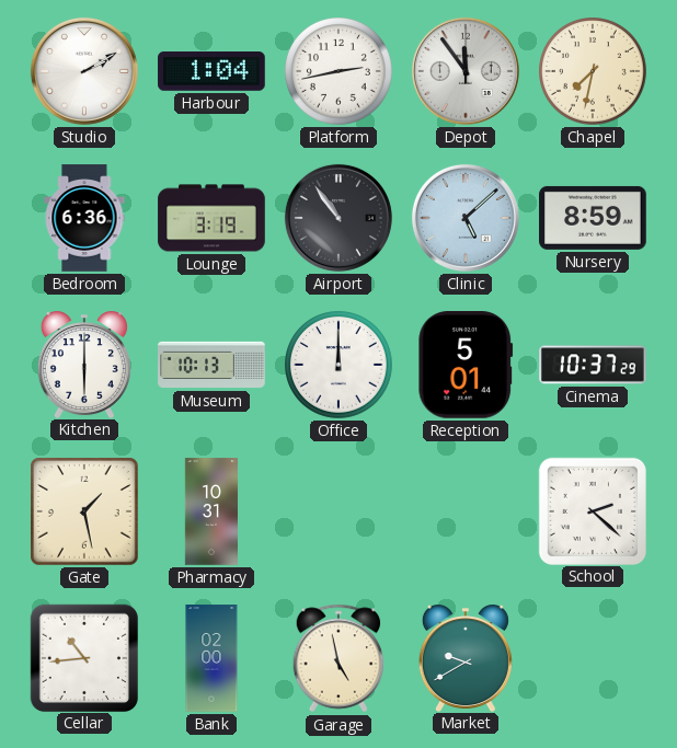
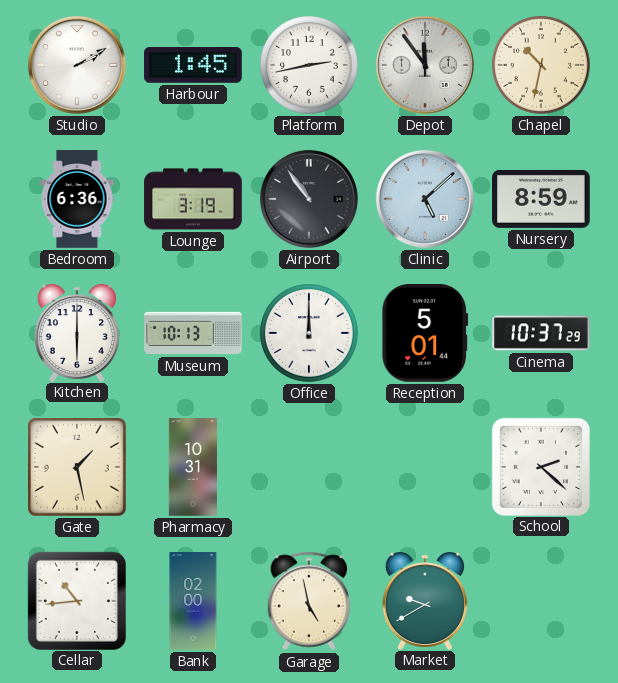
Harbour: 1:04 -> 1:45
Chapel: 7:32 -> 10:32
